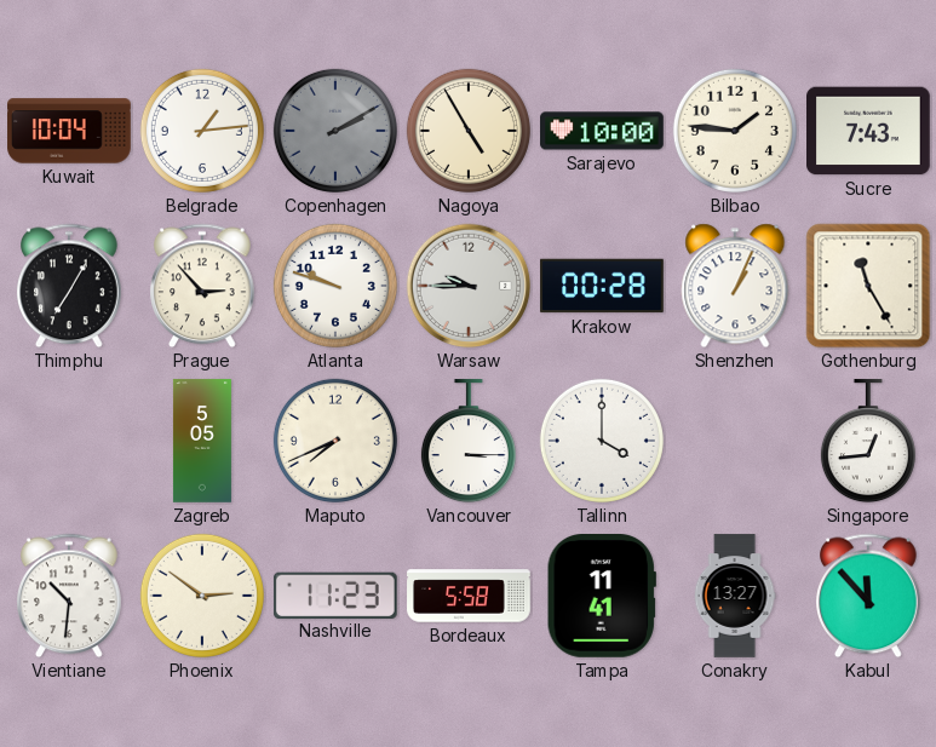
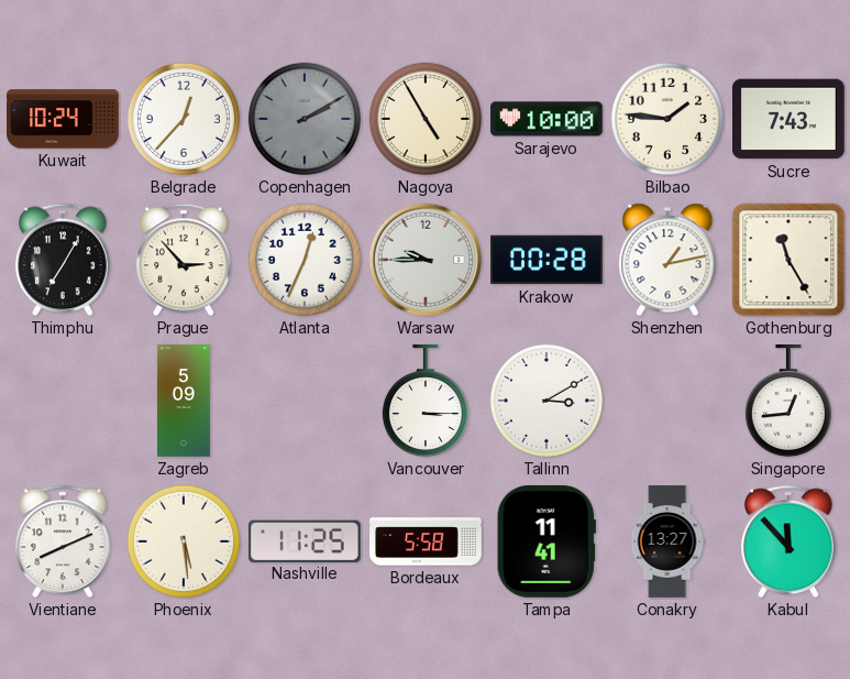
Kuwait: 10:04 -> 10:24
Belgrade: 1:14 -> 12:37
Atlanta: 9:48 -> 12:34
Shenzhen: 1:04 -> 1:13
Zagreb: 5:05 -> 5:09
Maputo: 7:41 -> none
Tallinn: 4:00 -> 3:10
Vientiane: 10:31 -> 8:11
Phoenix: 2:51 -> 5:29
Nashville: 11:23 -> 11:25
